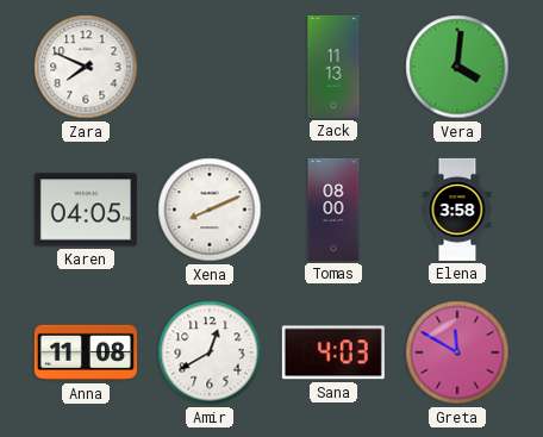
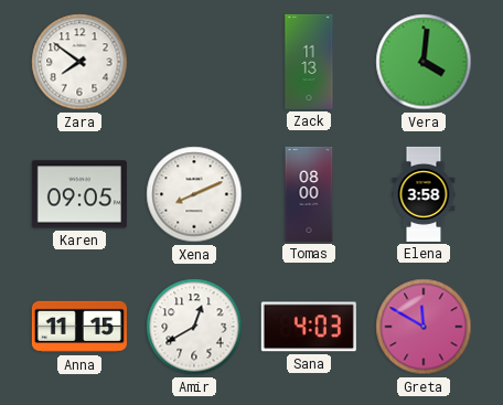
Zara: 7:49 -> 7:51
Karen: 04:05 -> 09:05
Anna: 11:08 -> 11:15
